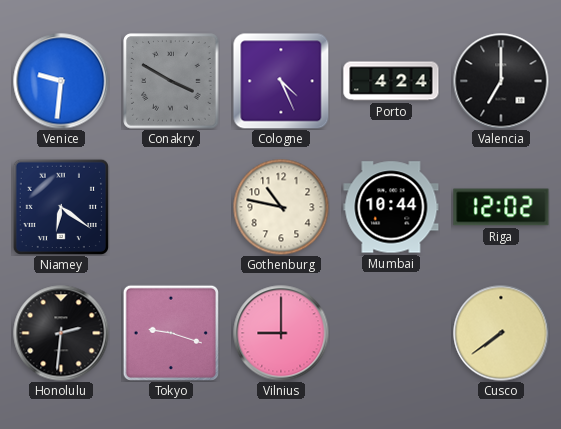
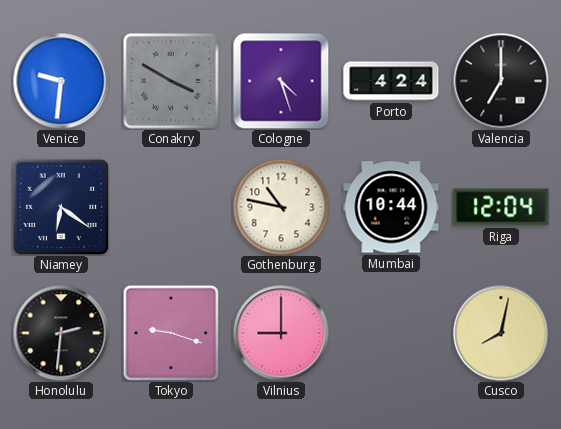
Cologne: 4:26 -> 4:27
Riga: 12:02 -> 12:04
Cusco: 7:39 -> 8:02
